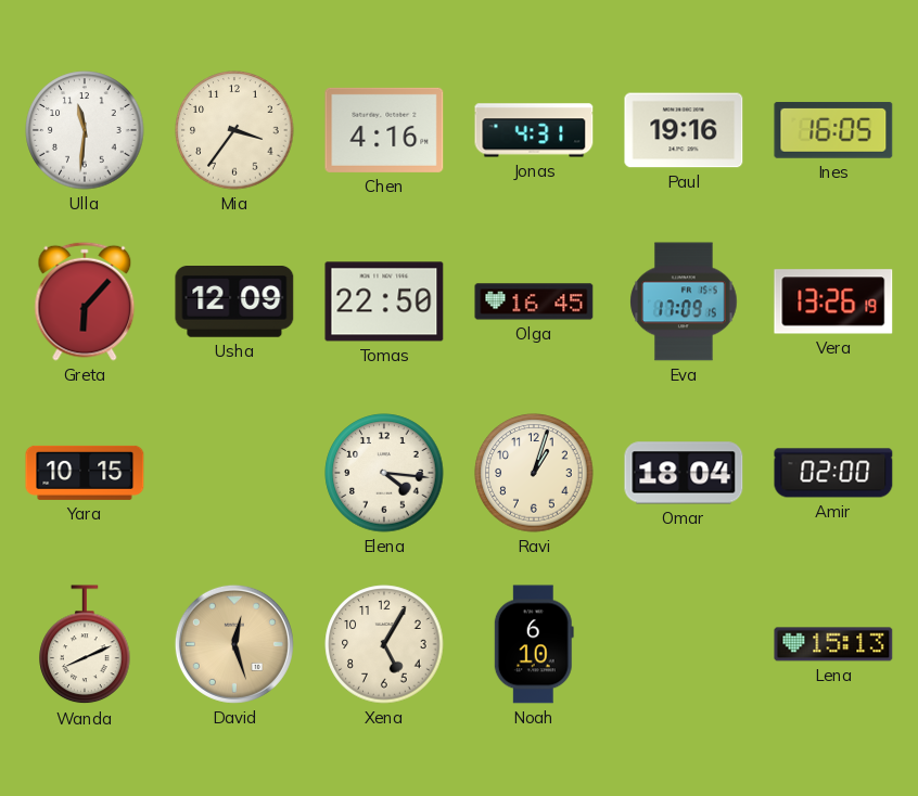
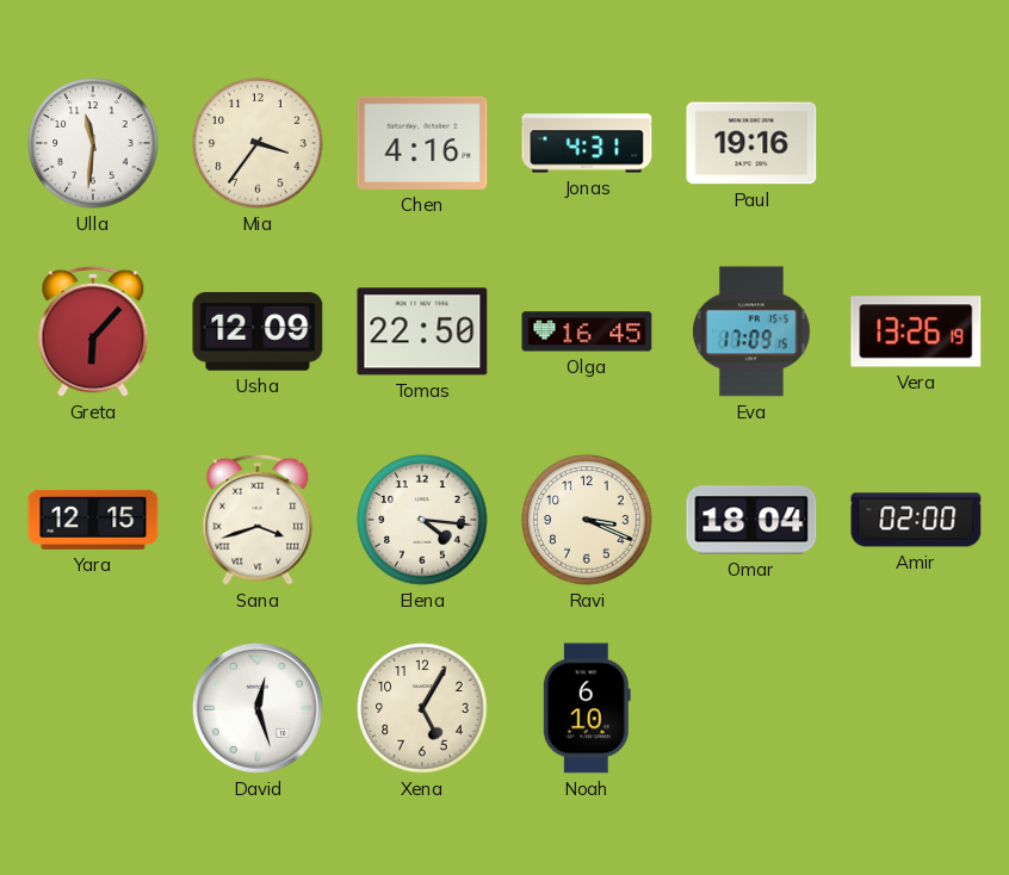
Ines: 16:05 -> none
Yara: 10:15 -> 12:15
Sana: none -> 3:42
Ravi: 1:03 -> 3:19
Wanda: 8:11 -> none
David dial: champagne -> white
Lena: 15:13 -> none
